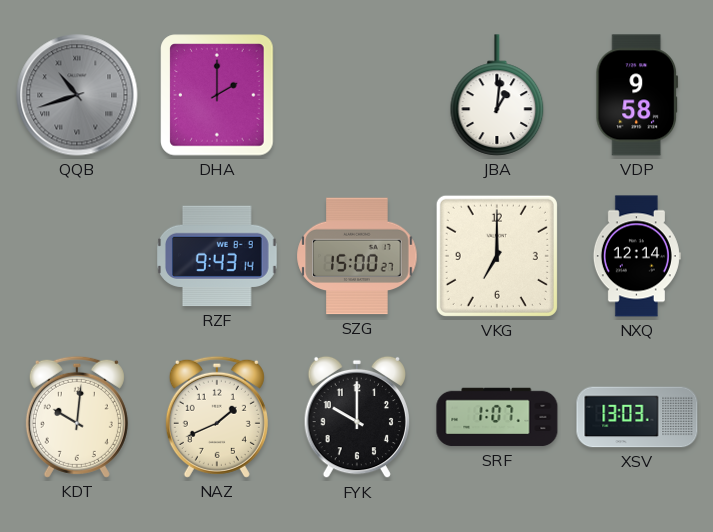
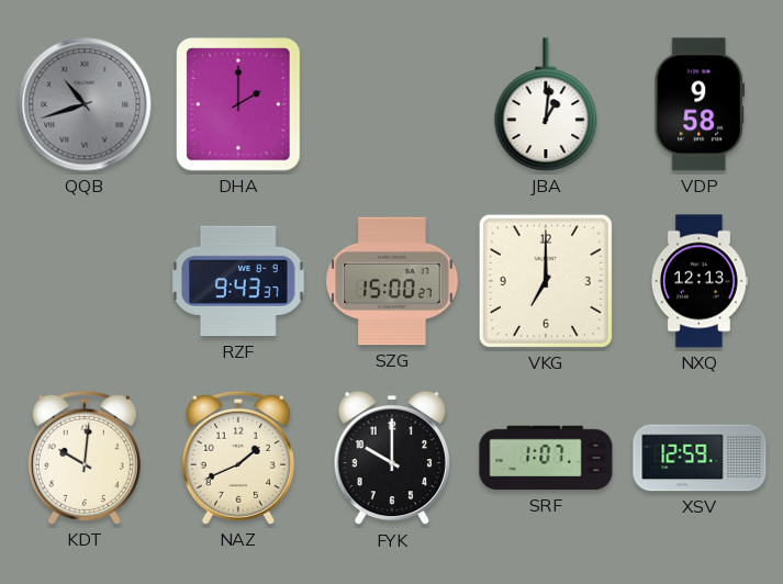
RZF: 9:43:14 -> 9:43:37
NXQ: 12:14 -> 12:13
XSV: 13:03 -> 12:59
